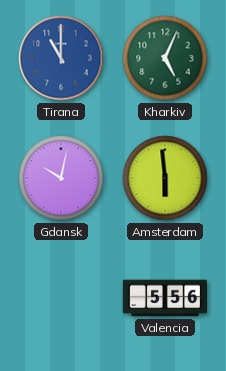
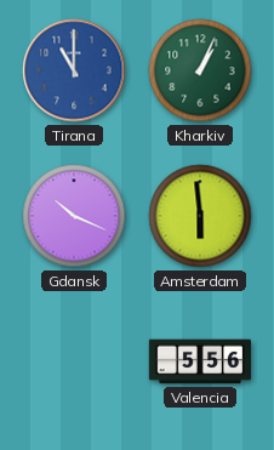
Kharkiv: 5:04 -> 1:04
Gdansk: 10:02 -> 10:19
